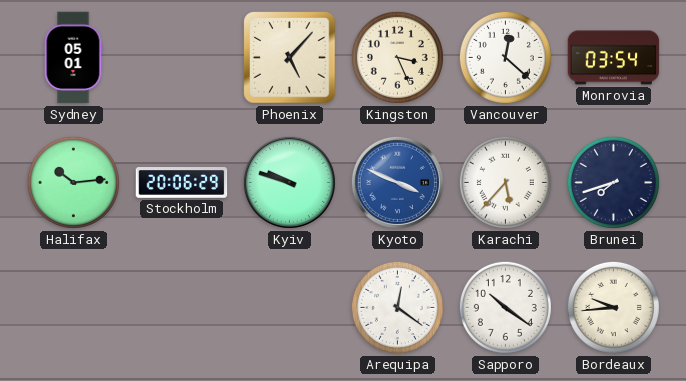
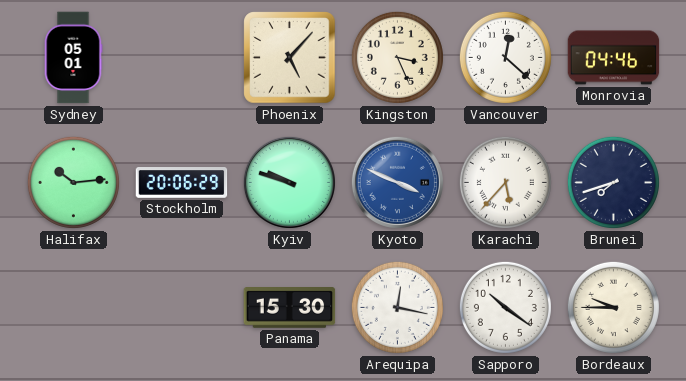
Monrovia: 03:54 -> 04:46
Panama: none -> 15:30
Arequipa: 12:21 -> 12:17
Bordeaux: 9:44 -> 9:45
